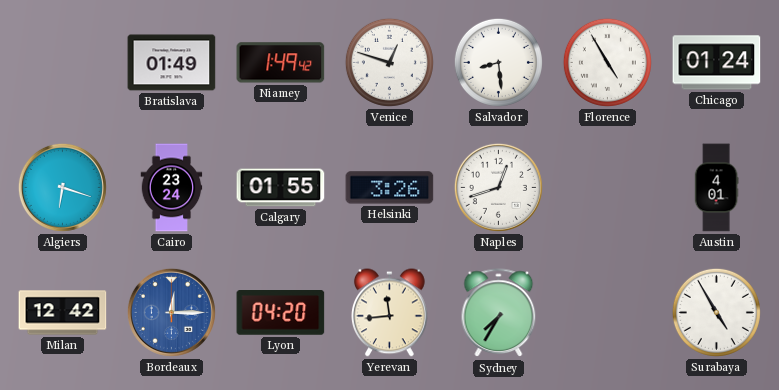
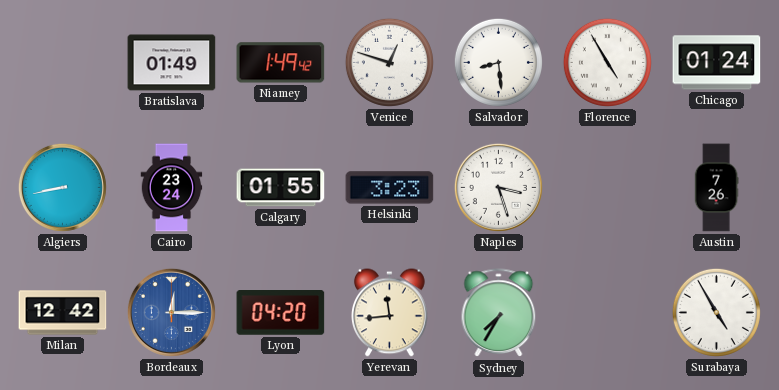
Algiers: 6:18 -> 8:43
Helsinki: 3:26 -> 3:23
Naples: 12:42 -> 3:27
Austin: 4:01 -> 7:26
